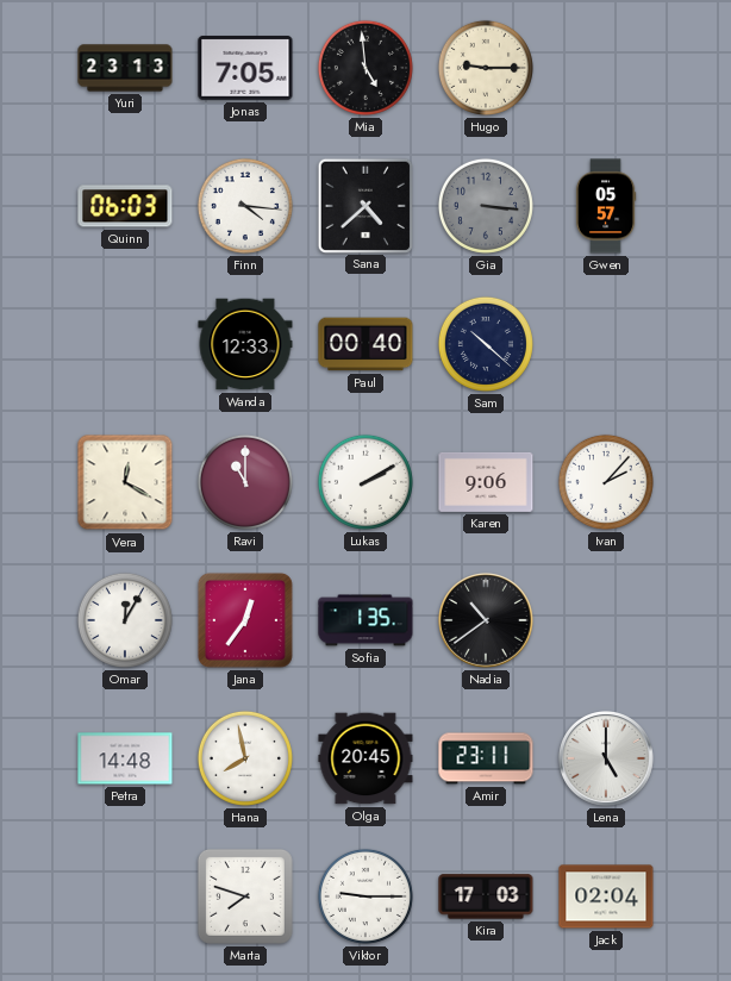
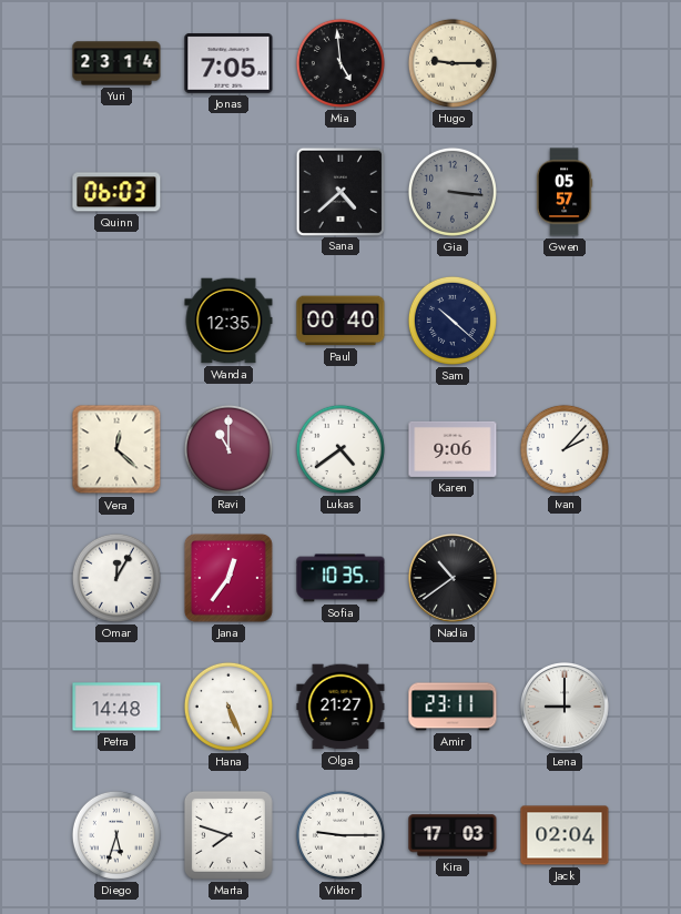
Yuri: 23:13 -> 23:14
Finn: 4:16 -> none
Wanda: 12:33 -> 12:35
Vera: 12:20 -> 12:22
Lukas: 2:10 -> 4:39
Sofia: 1:35 -> 10:35
Hana: 7:58 -> 5:26
Olga: 20:45 -> 21:27
Lena: 5:00 -> 9:00
Diego: none -> 5:33
